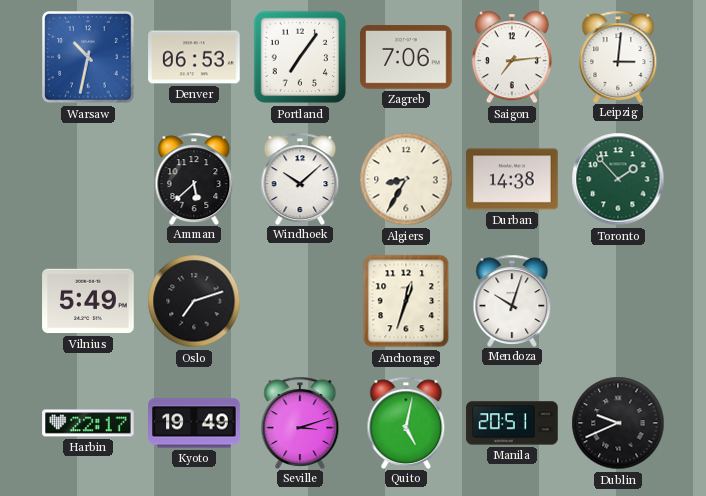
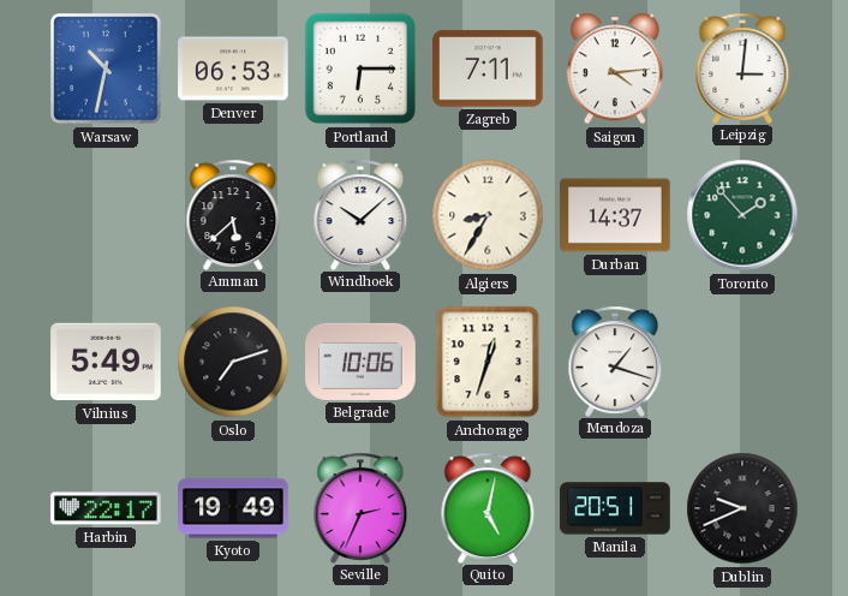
Portland: 7:06 -> 6:15
Zagreb: 7:06 -> 7:11
Saigon: 7:14 -> 4:14
Durban: 14:38 -> 14:37
Belgrade: none -> 10:06
Mendoza: 10:03 -> 1:18
Seville: 3:12 -> 2:34
